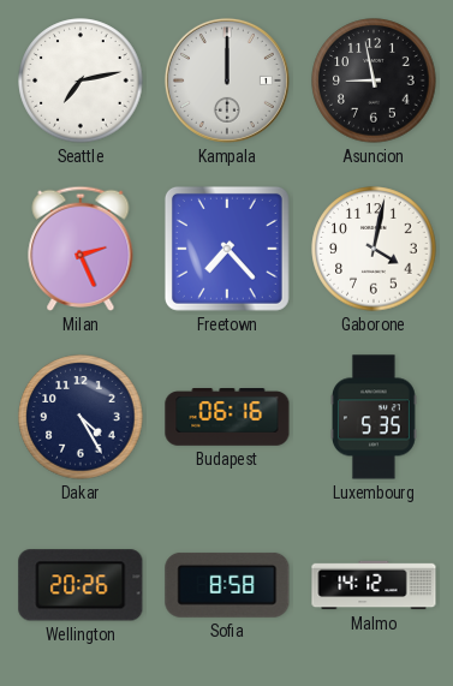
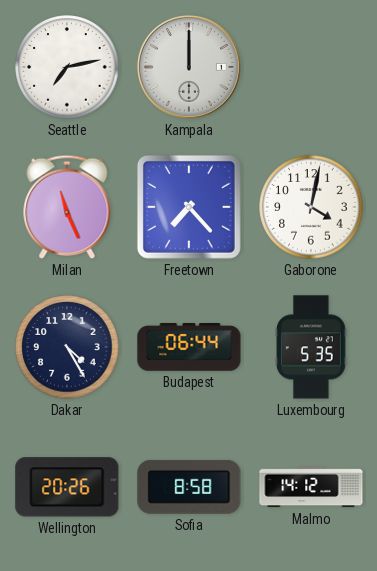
Asuncion: 8:58 -> none
Milan: 2:26 -> 11:26
Budapest: 06:16 -> 06:44
